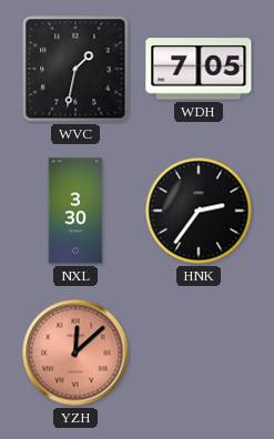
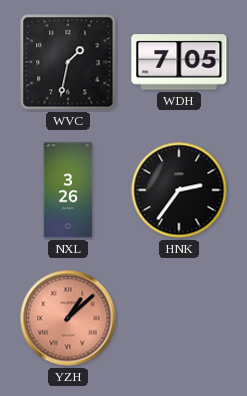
NXL: 3:30 -> 3:26
YZH: 12:08 -> 1:08
